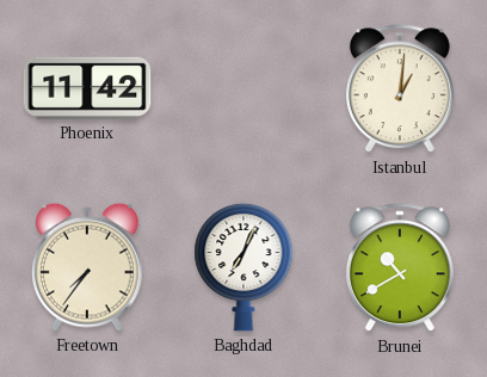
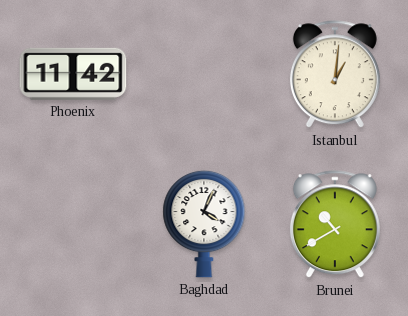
Freetown: 7:36 -> none
Baghdad: 7:04 -> 4:04
